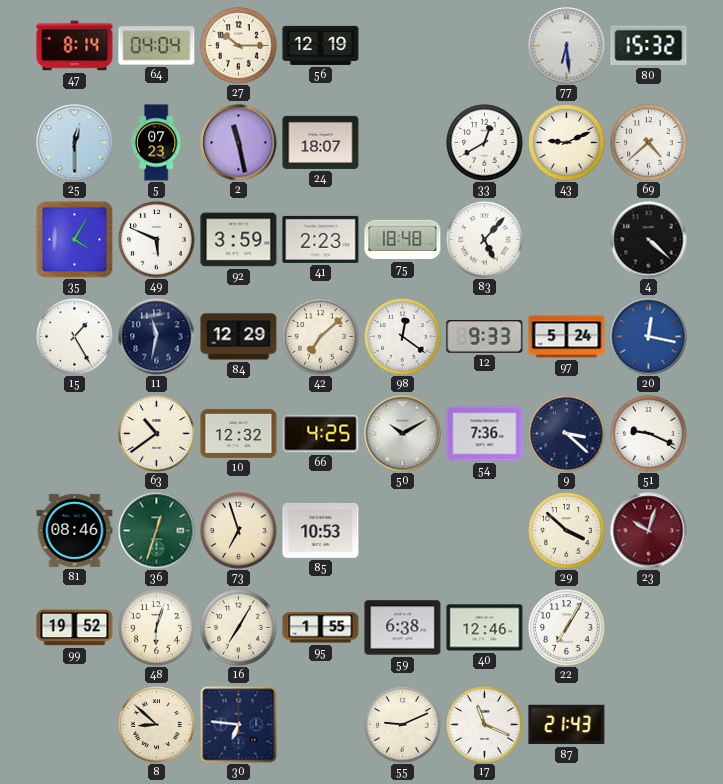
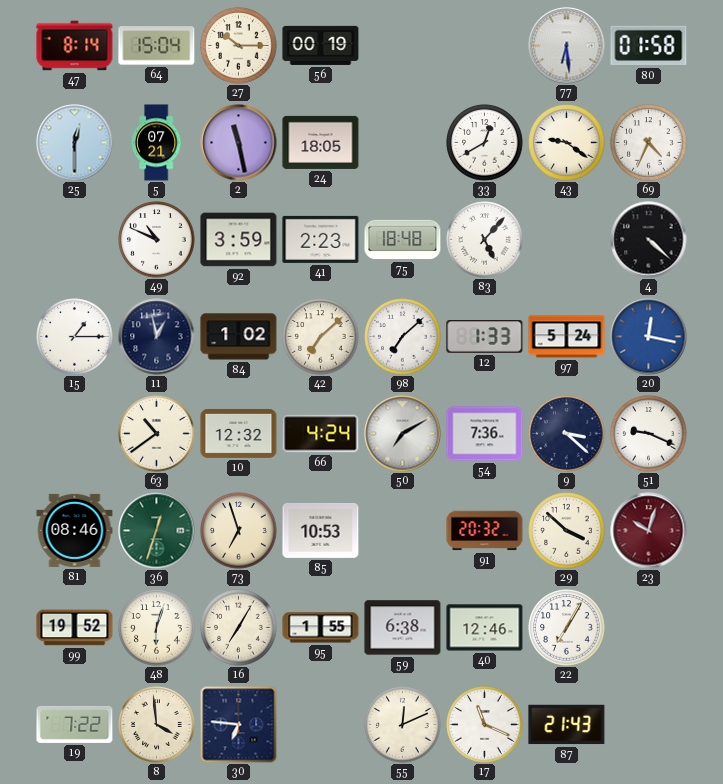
64: 04:04 -> 15:04
56: 12:19 -> 00:19
80: 15:32 -> 01:58
5: 07:23 -> 07:21
24: 18:07 -> 18:05
43: 9:11 -> 9:21
69: 4:38 -> 4:34
35: 4:05 -> none
49: 5:49 -> 10:49
15: 1:25 -> 1:15
11: 11:32 -> 12:58
84: 12:29 -> 1:02
98: 12:21 -> 7:08
12: 9:33 -> 1:33
66: 4:25 -> 4:24
50: 10:10 -> 7:10
91: none -> 20:32
19: none -> 7:22
8: 8:52 -> 3:59
55: 9:11 -> 12:11
